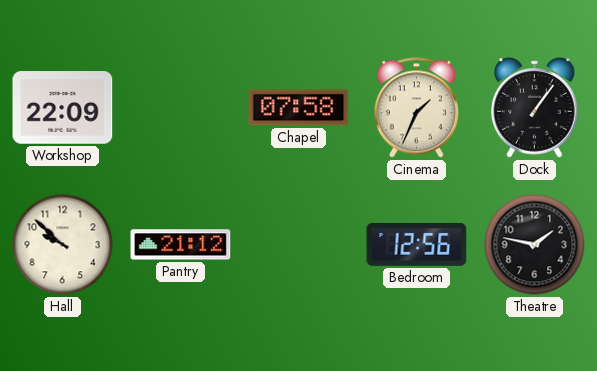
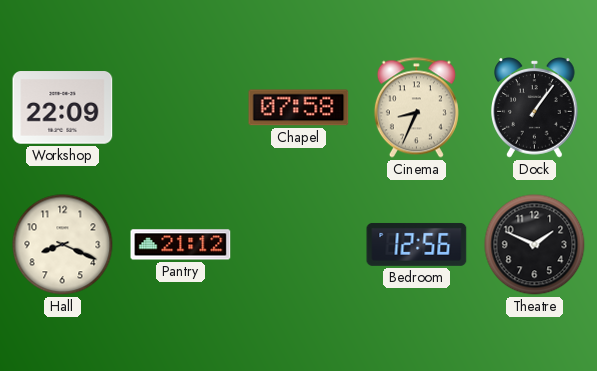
Cinema: 1:34 -> 8:34
Hall: 9:52 -> 8:19
Theatre: 1:47 -> 1:49
